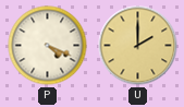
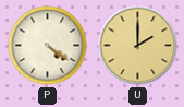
P: 4:19 -> 4:21
